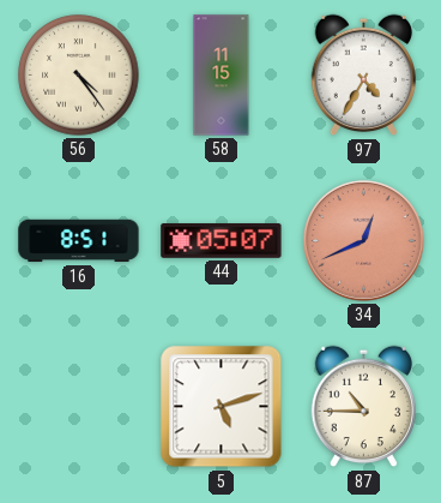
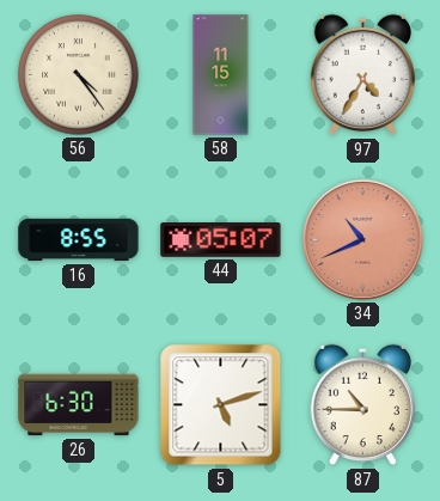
16: 8:51 -> 8:55
34: 12:41 -> 10:41
26: none -> 6:30
